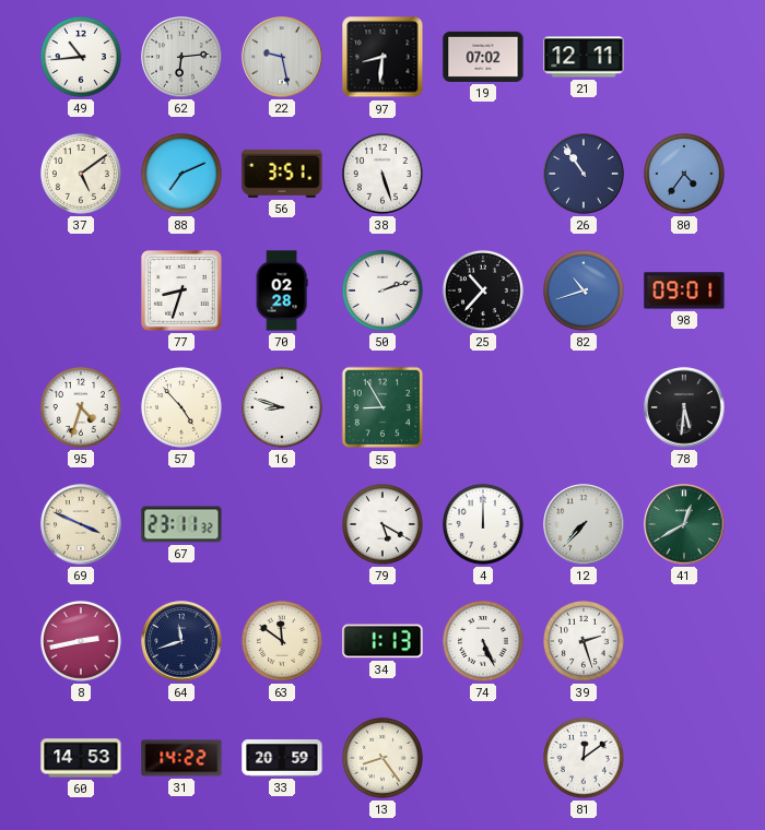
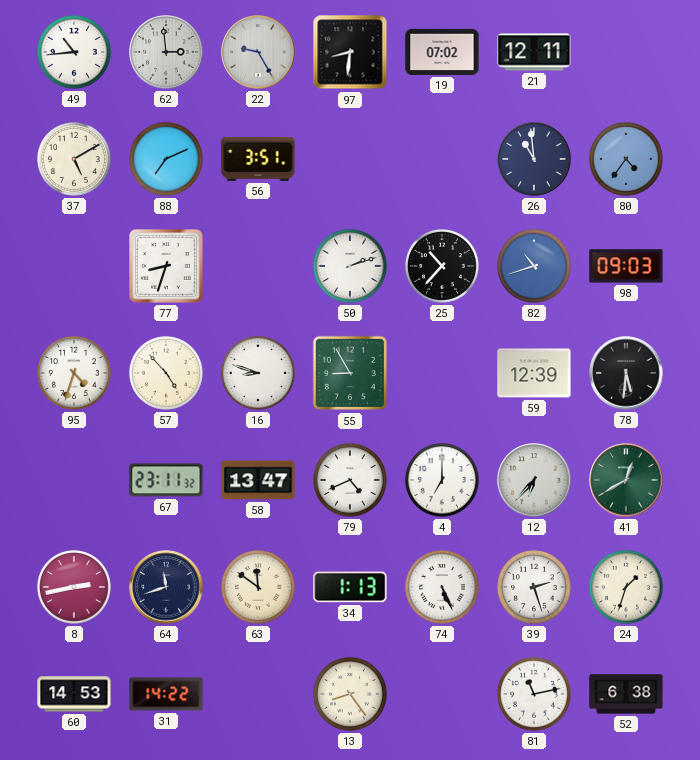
62: 6:14 -> 2:59
22: 9:28 -> 9:25
37: 5:09 -> 5:10
38: 5:27 -> none
26: 10:54 -> 10:59
70: 02:28 -> none
98: 09:01 -> 09:03
59: none -> 12:39
69: 3:49 -> none
58: none -> 13:47
79: 5:20 -> 4:41
4: 12:00 -> 7:00
12: 7:37 -> 6:37
24: none -> 1:33
33: 20:59 -> none
81: 12:09 -> 11:13
52: none -> 6:38
